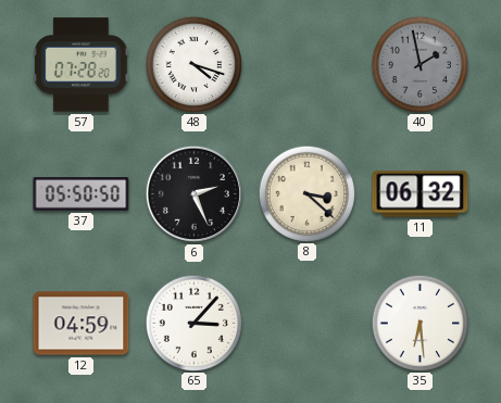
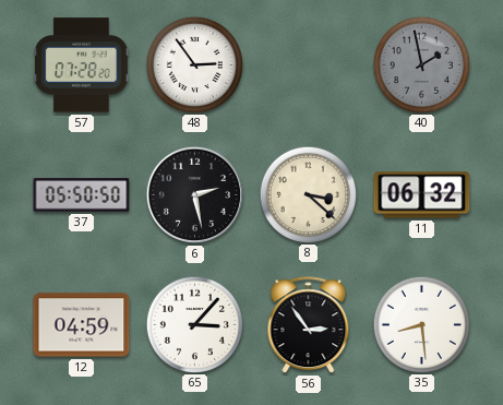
48: 4:18 -> 2:54
6: 2:26 -> 2:28
56: none -> 2:54
35: 6:29 -> 8:29
